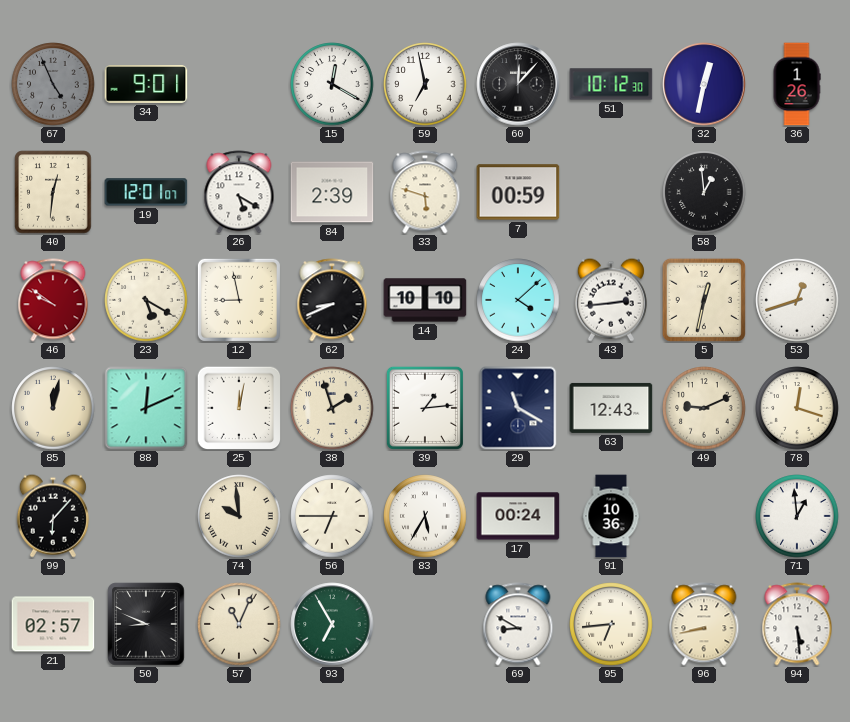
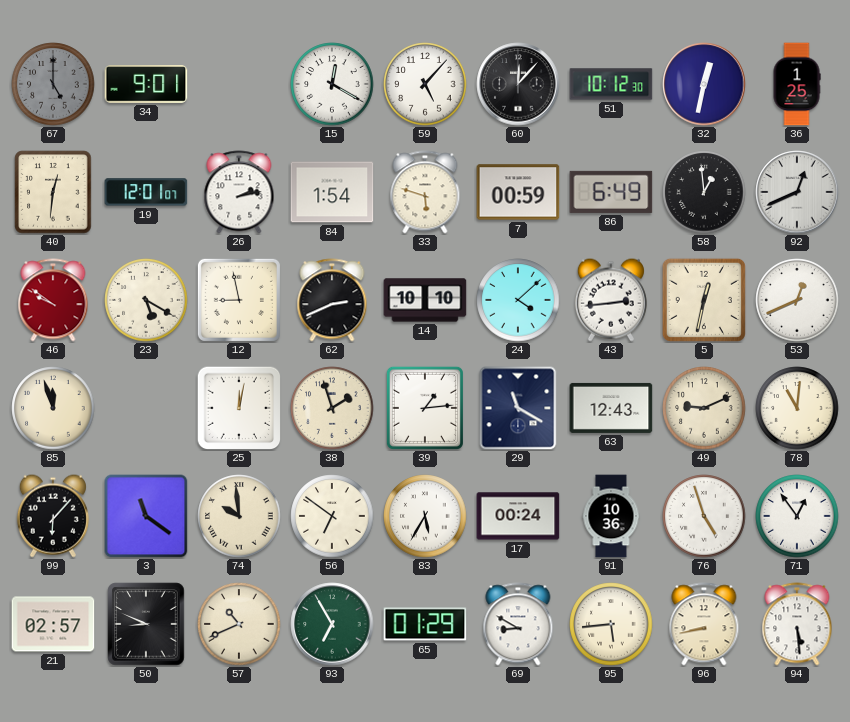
67: 4:56 -> 5:00
59: 6:58 -> 5:07
36: 1:26 -> 1:25
26: 5:20 -> 2:13
84: 2:39 -> 1:54
86: none -> 6:49
92: none -> 12:41
62: 8:41 -> 2:41
53: 12:42 -> 12:41
85: 12:02 -> 11:57
88: 12:11 -> none
78: 12:18 -> 11:01
3: none -> 11:21
56: 6:45 -> 6:51
76: none -> 4:57
71: 12:59 -> 12:54
57: 11:04 -> 10:41
65: none -> 01:29
95: 6:44 -> 5:44
